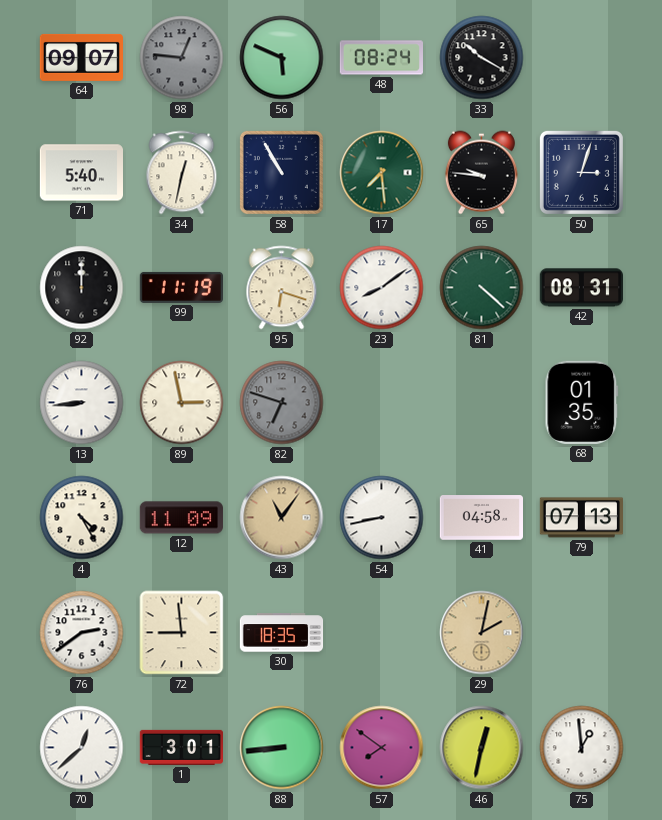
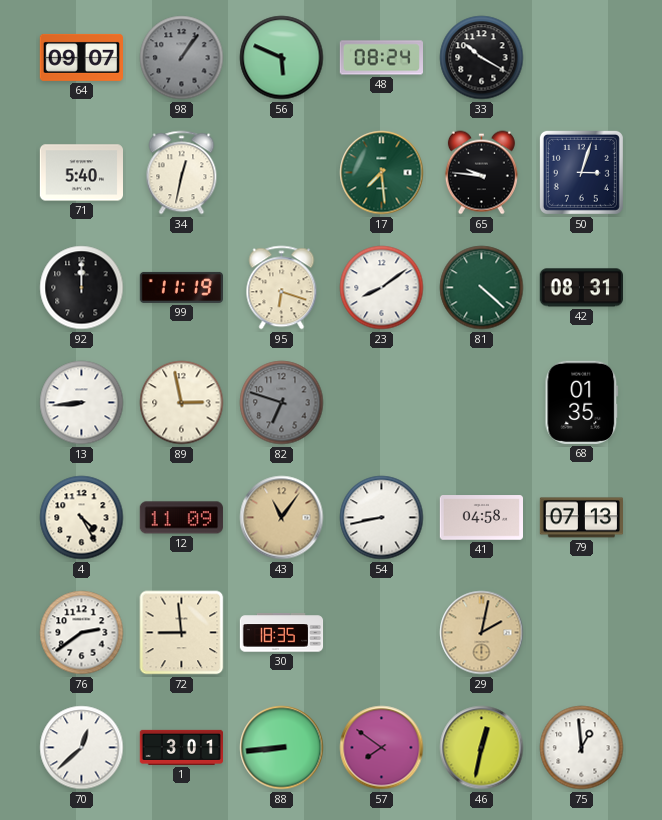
98: 12:46 -> 1:06
58: 10:55 -> none
